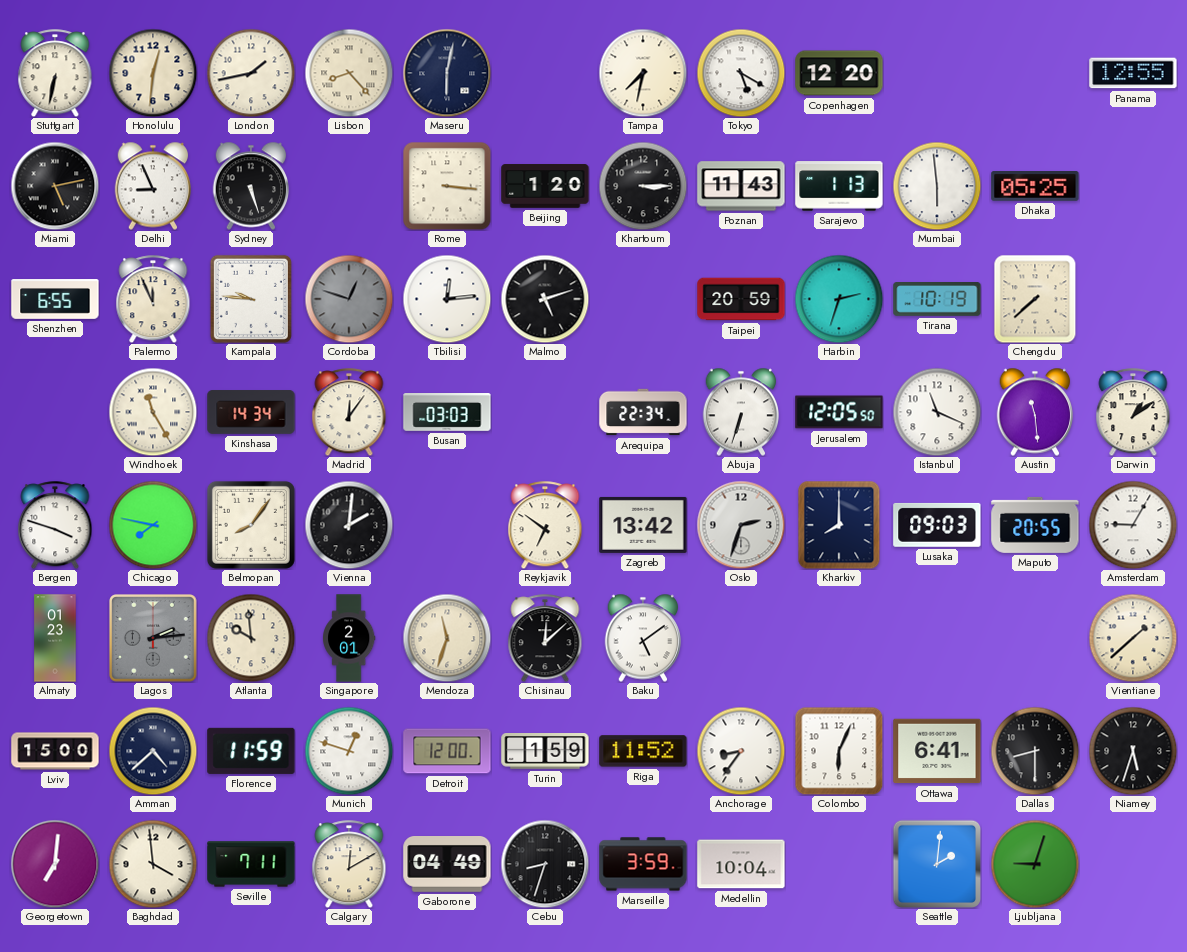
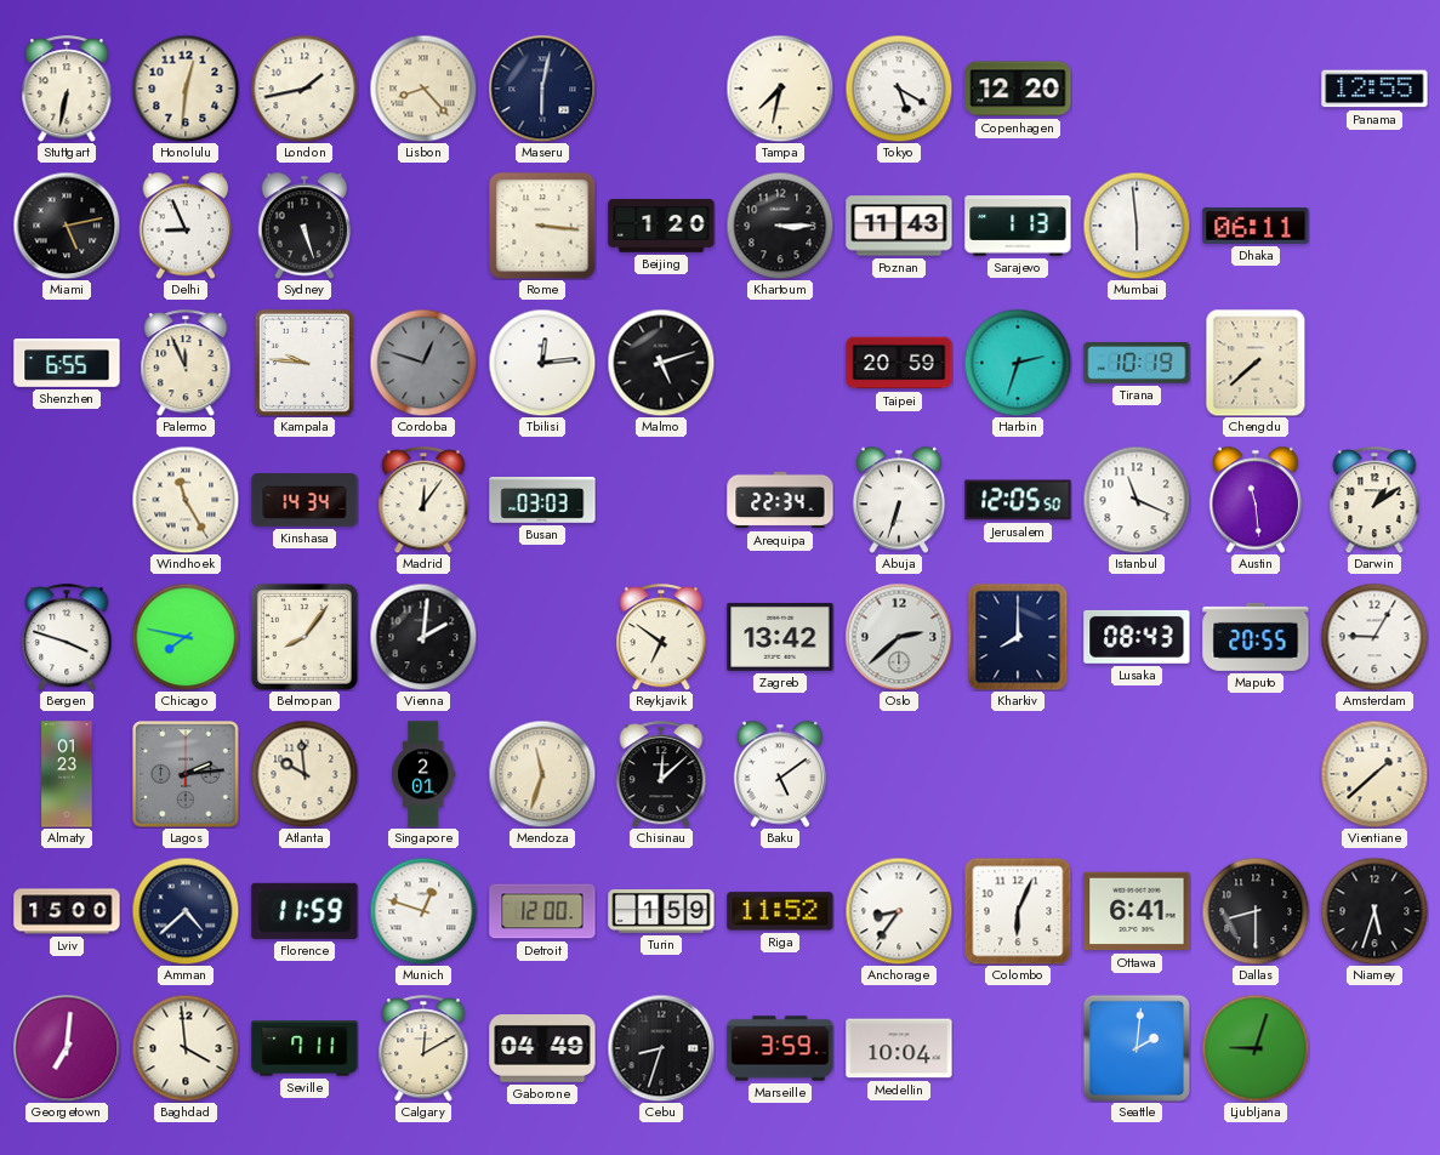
Dhaka: 05:25 -> 06:11
Oslo: 2:33 -> 2:38
Lusaka: 09:03 -> 08:43
